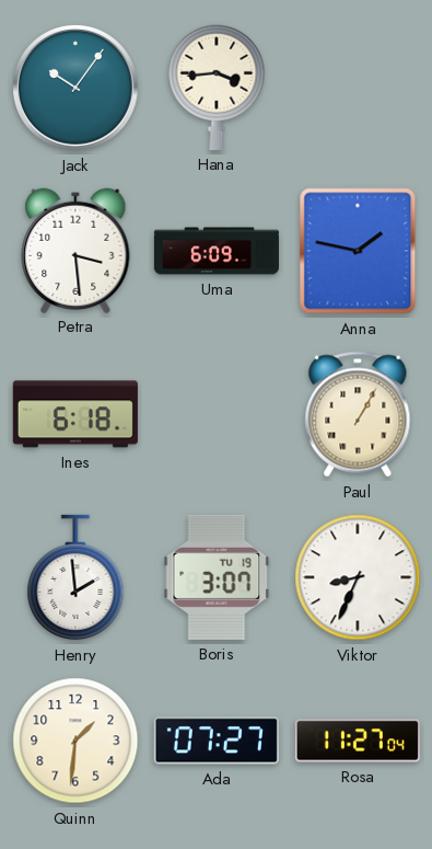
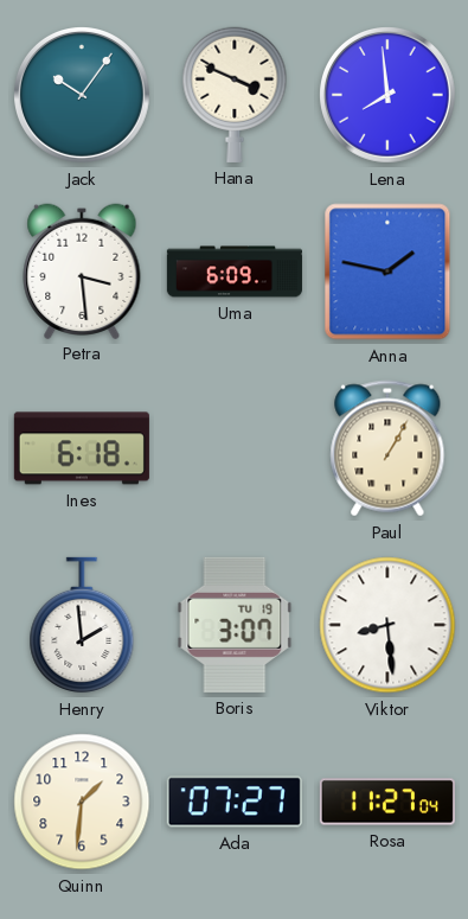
Hana: 3:44 -> 3:49
Lena: none -> 7:59
Viktor: 8:34 -> 8:29
